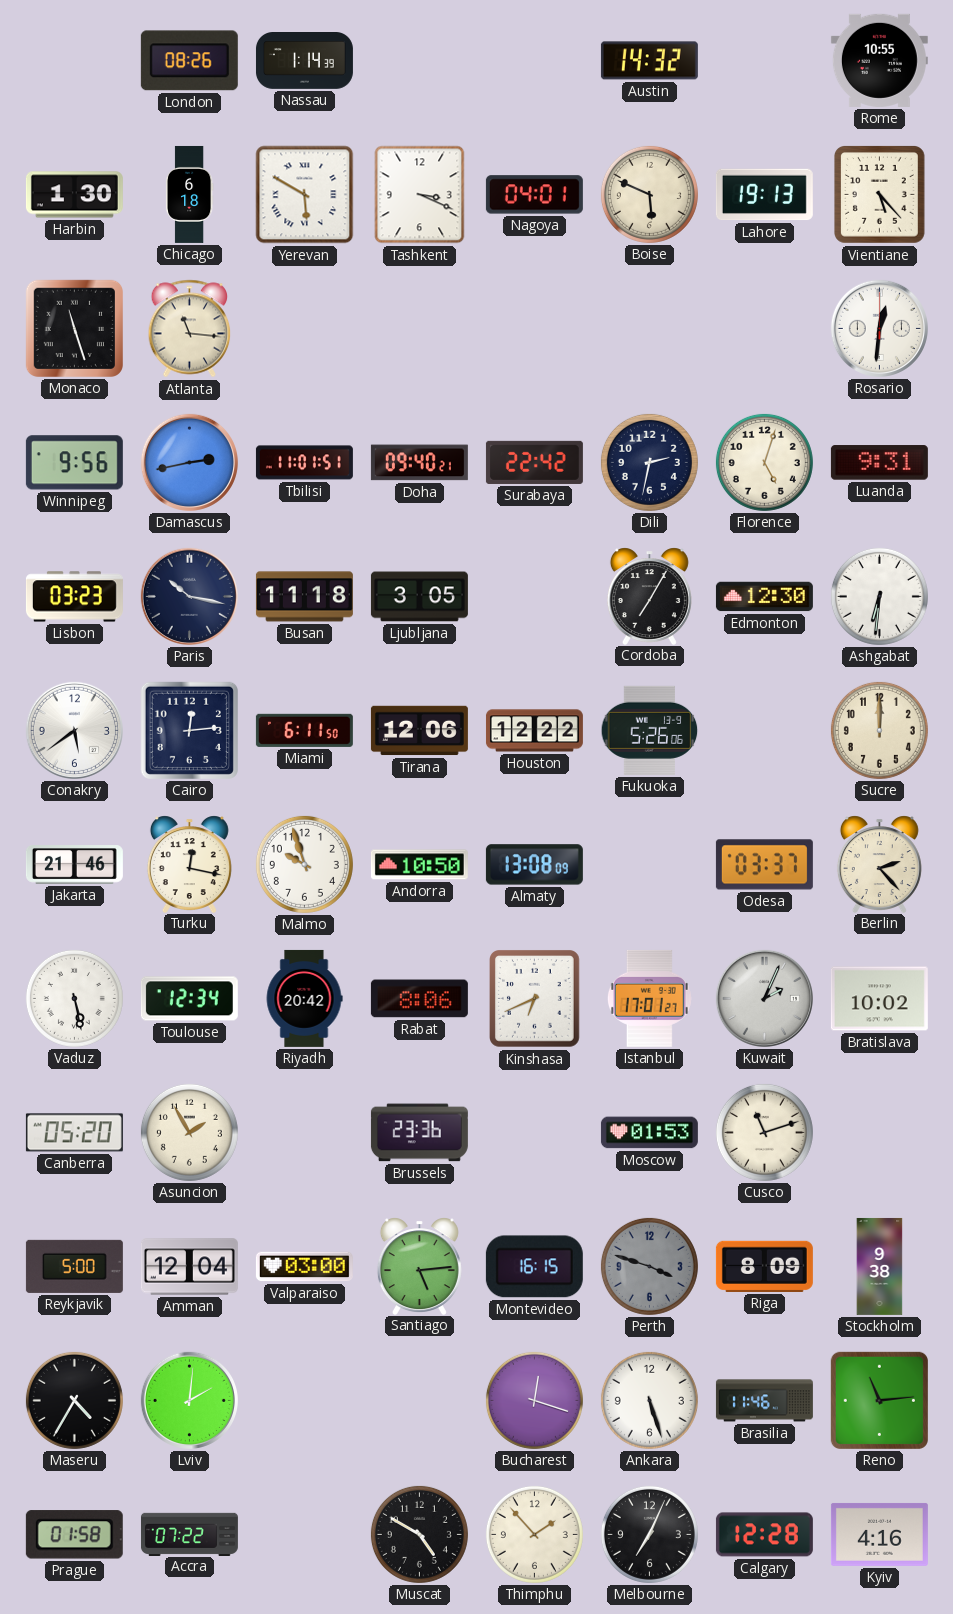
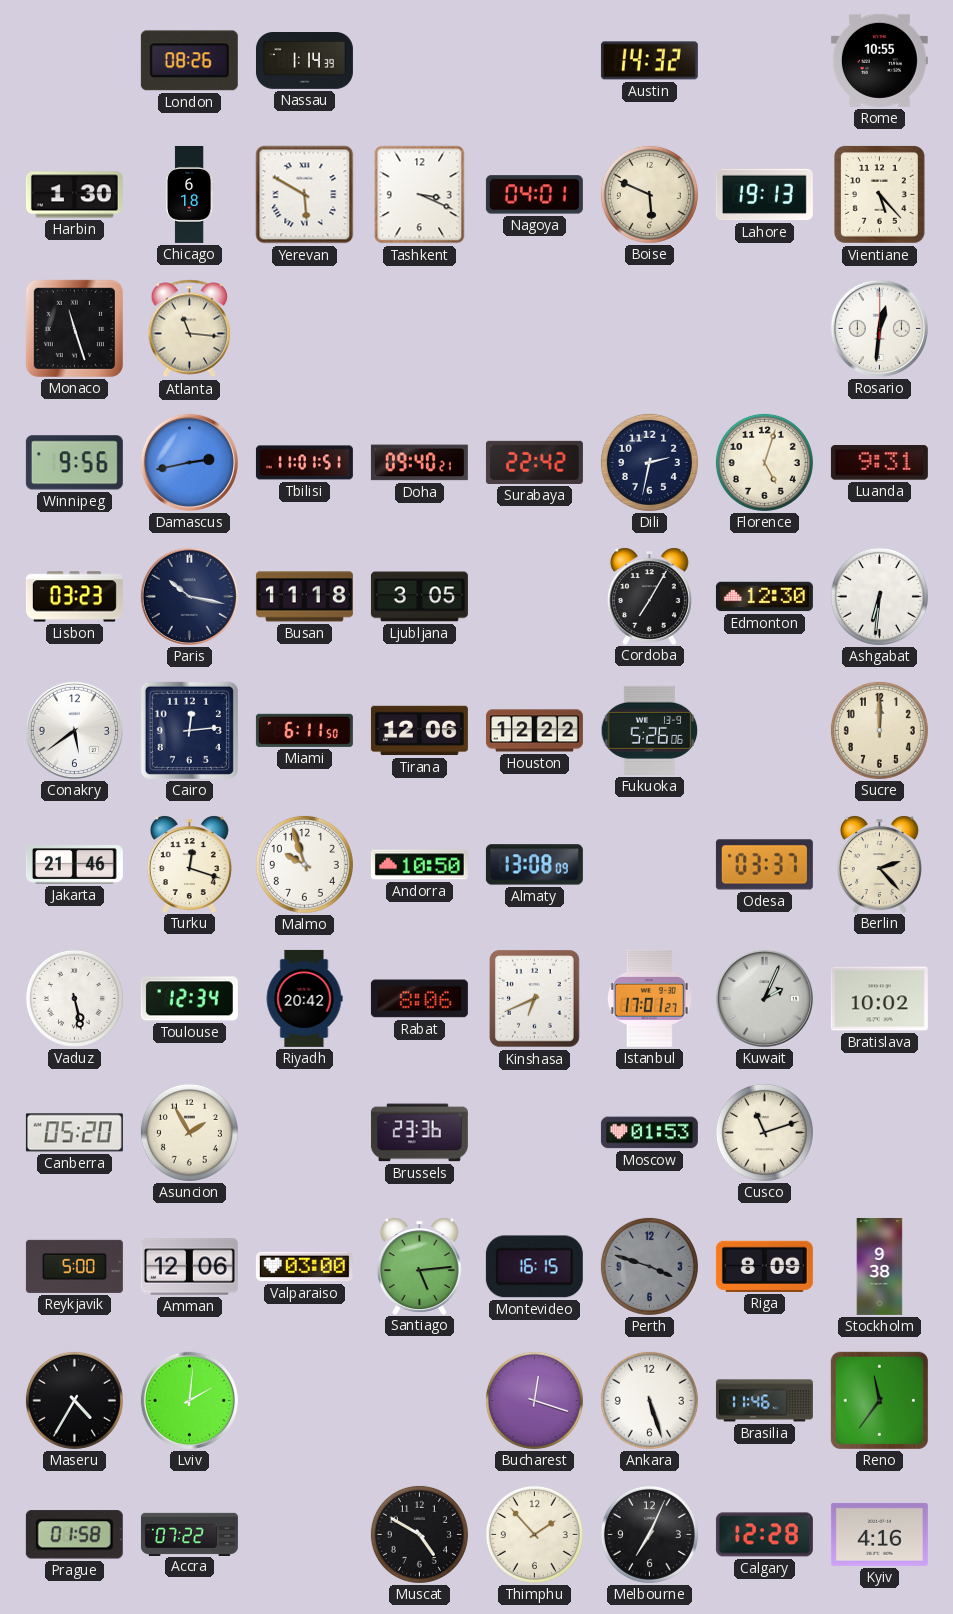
Turku: 12:17 -> 12:18
Amman: 12:04 -> 12:06
Reno: 11:14 -> 11:36
